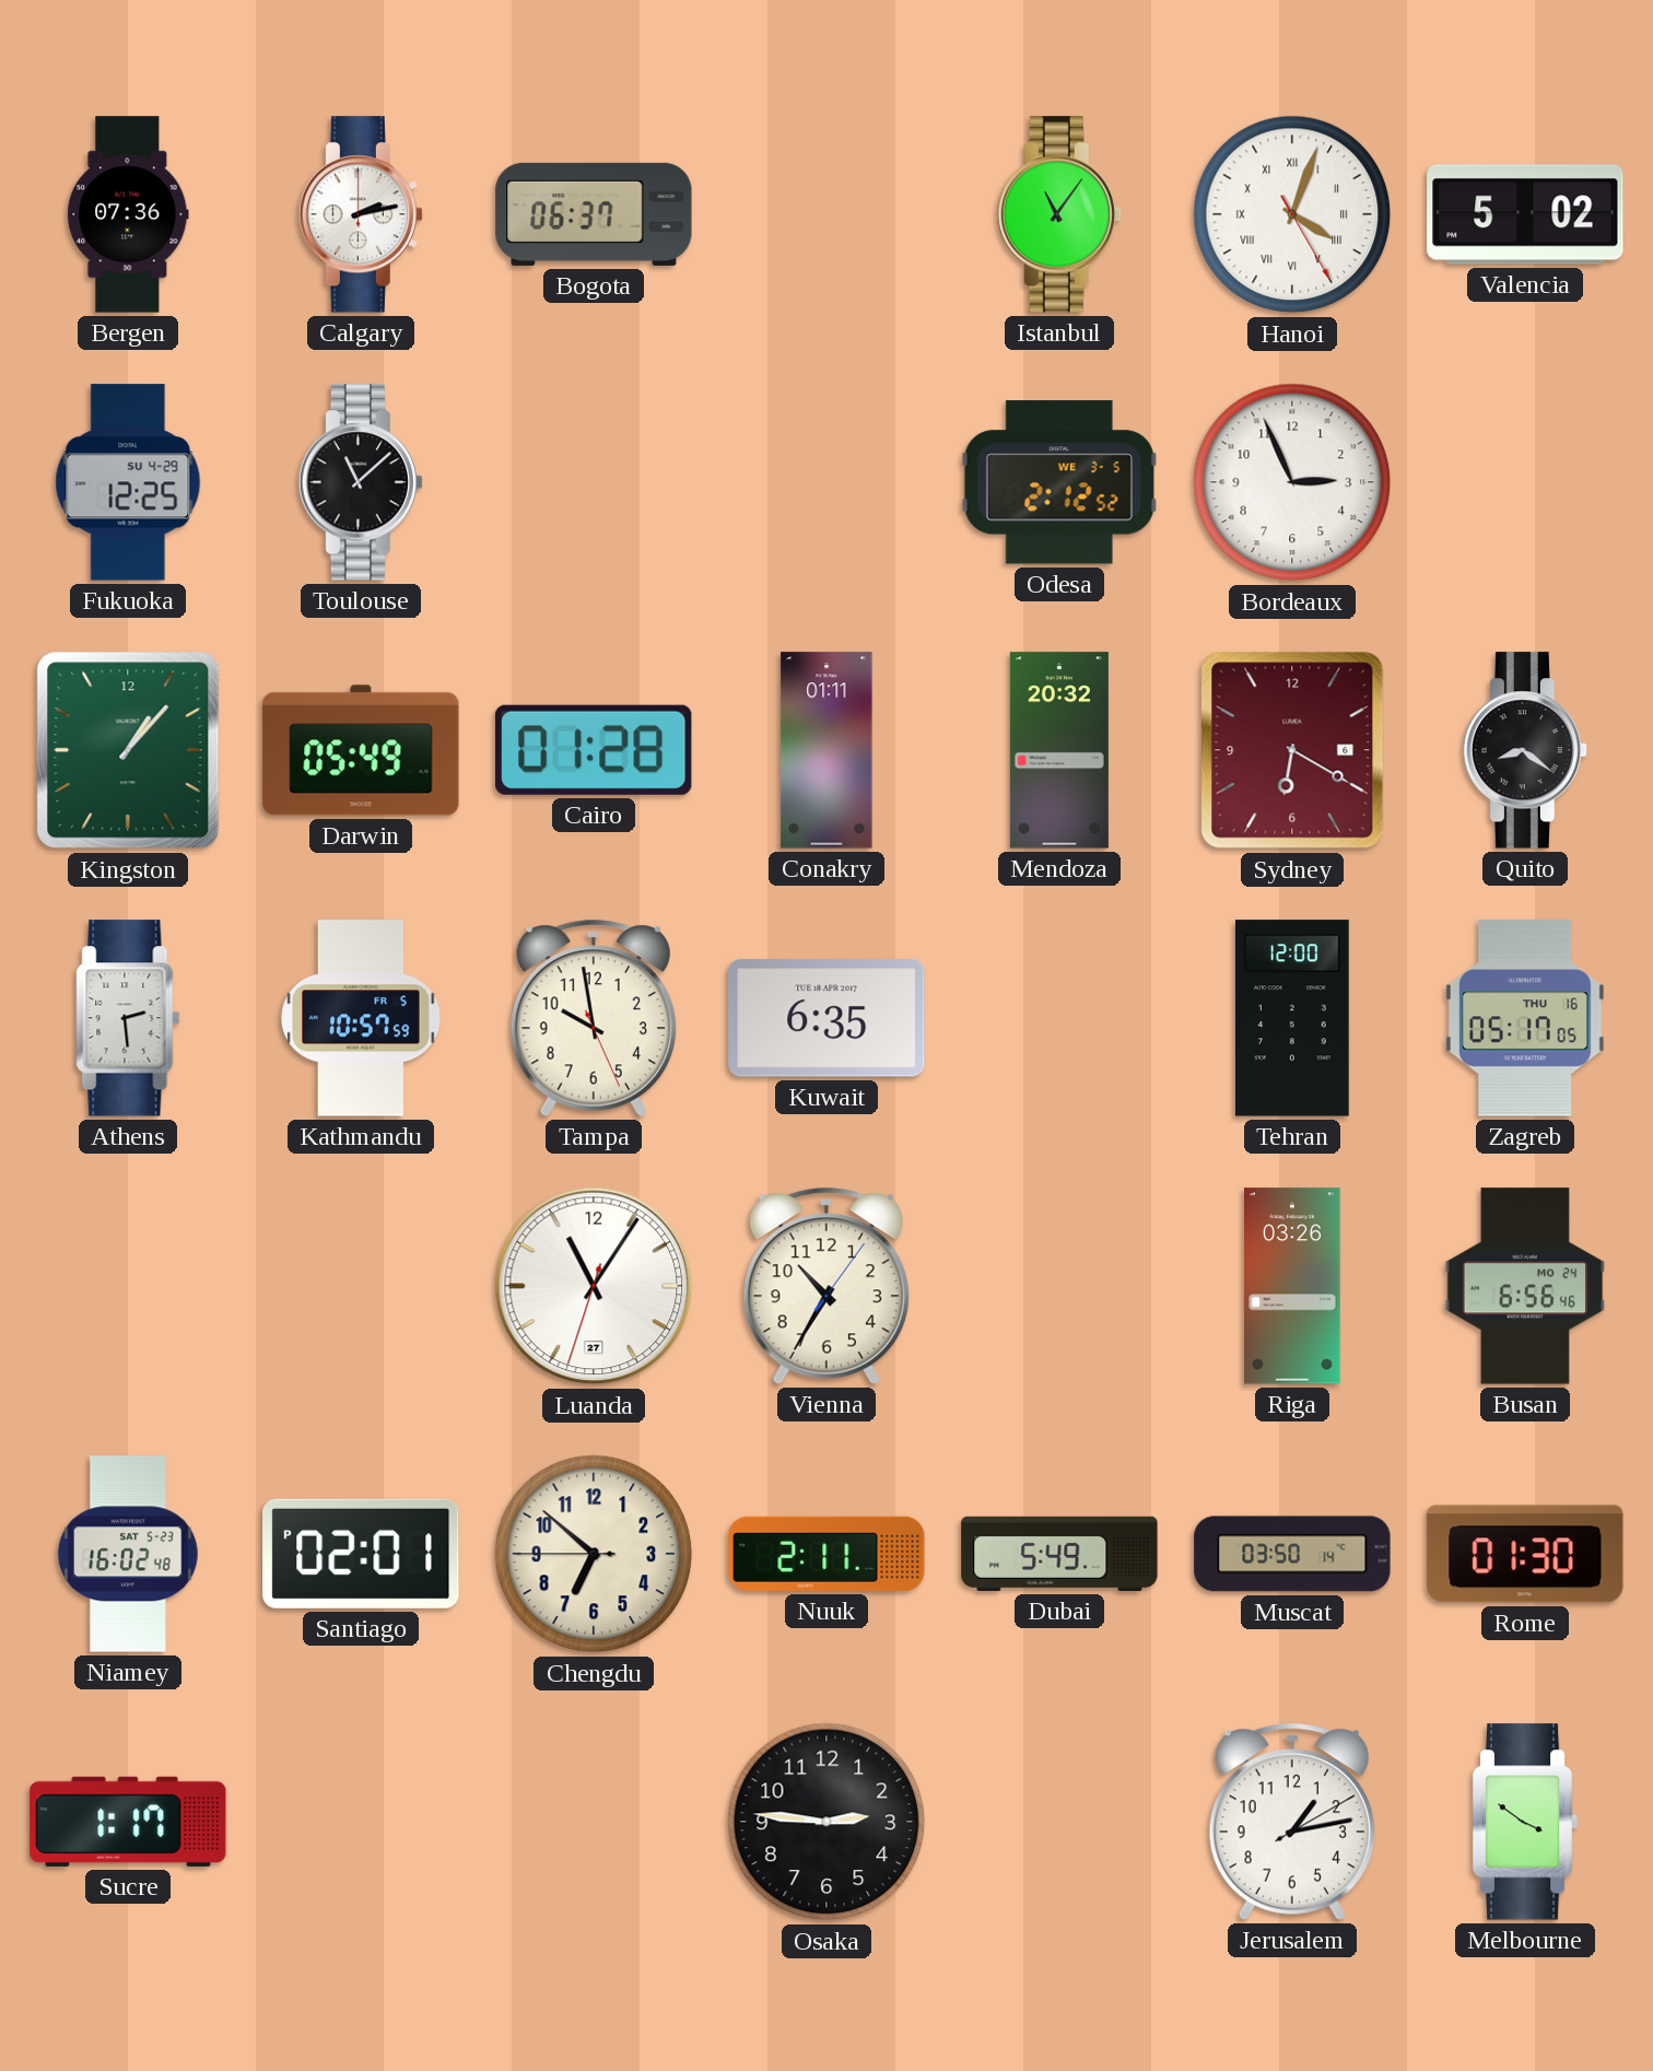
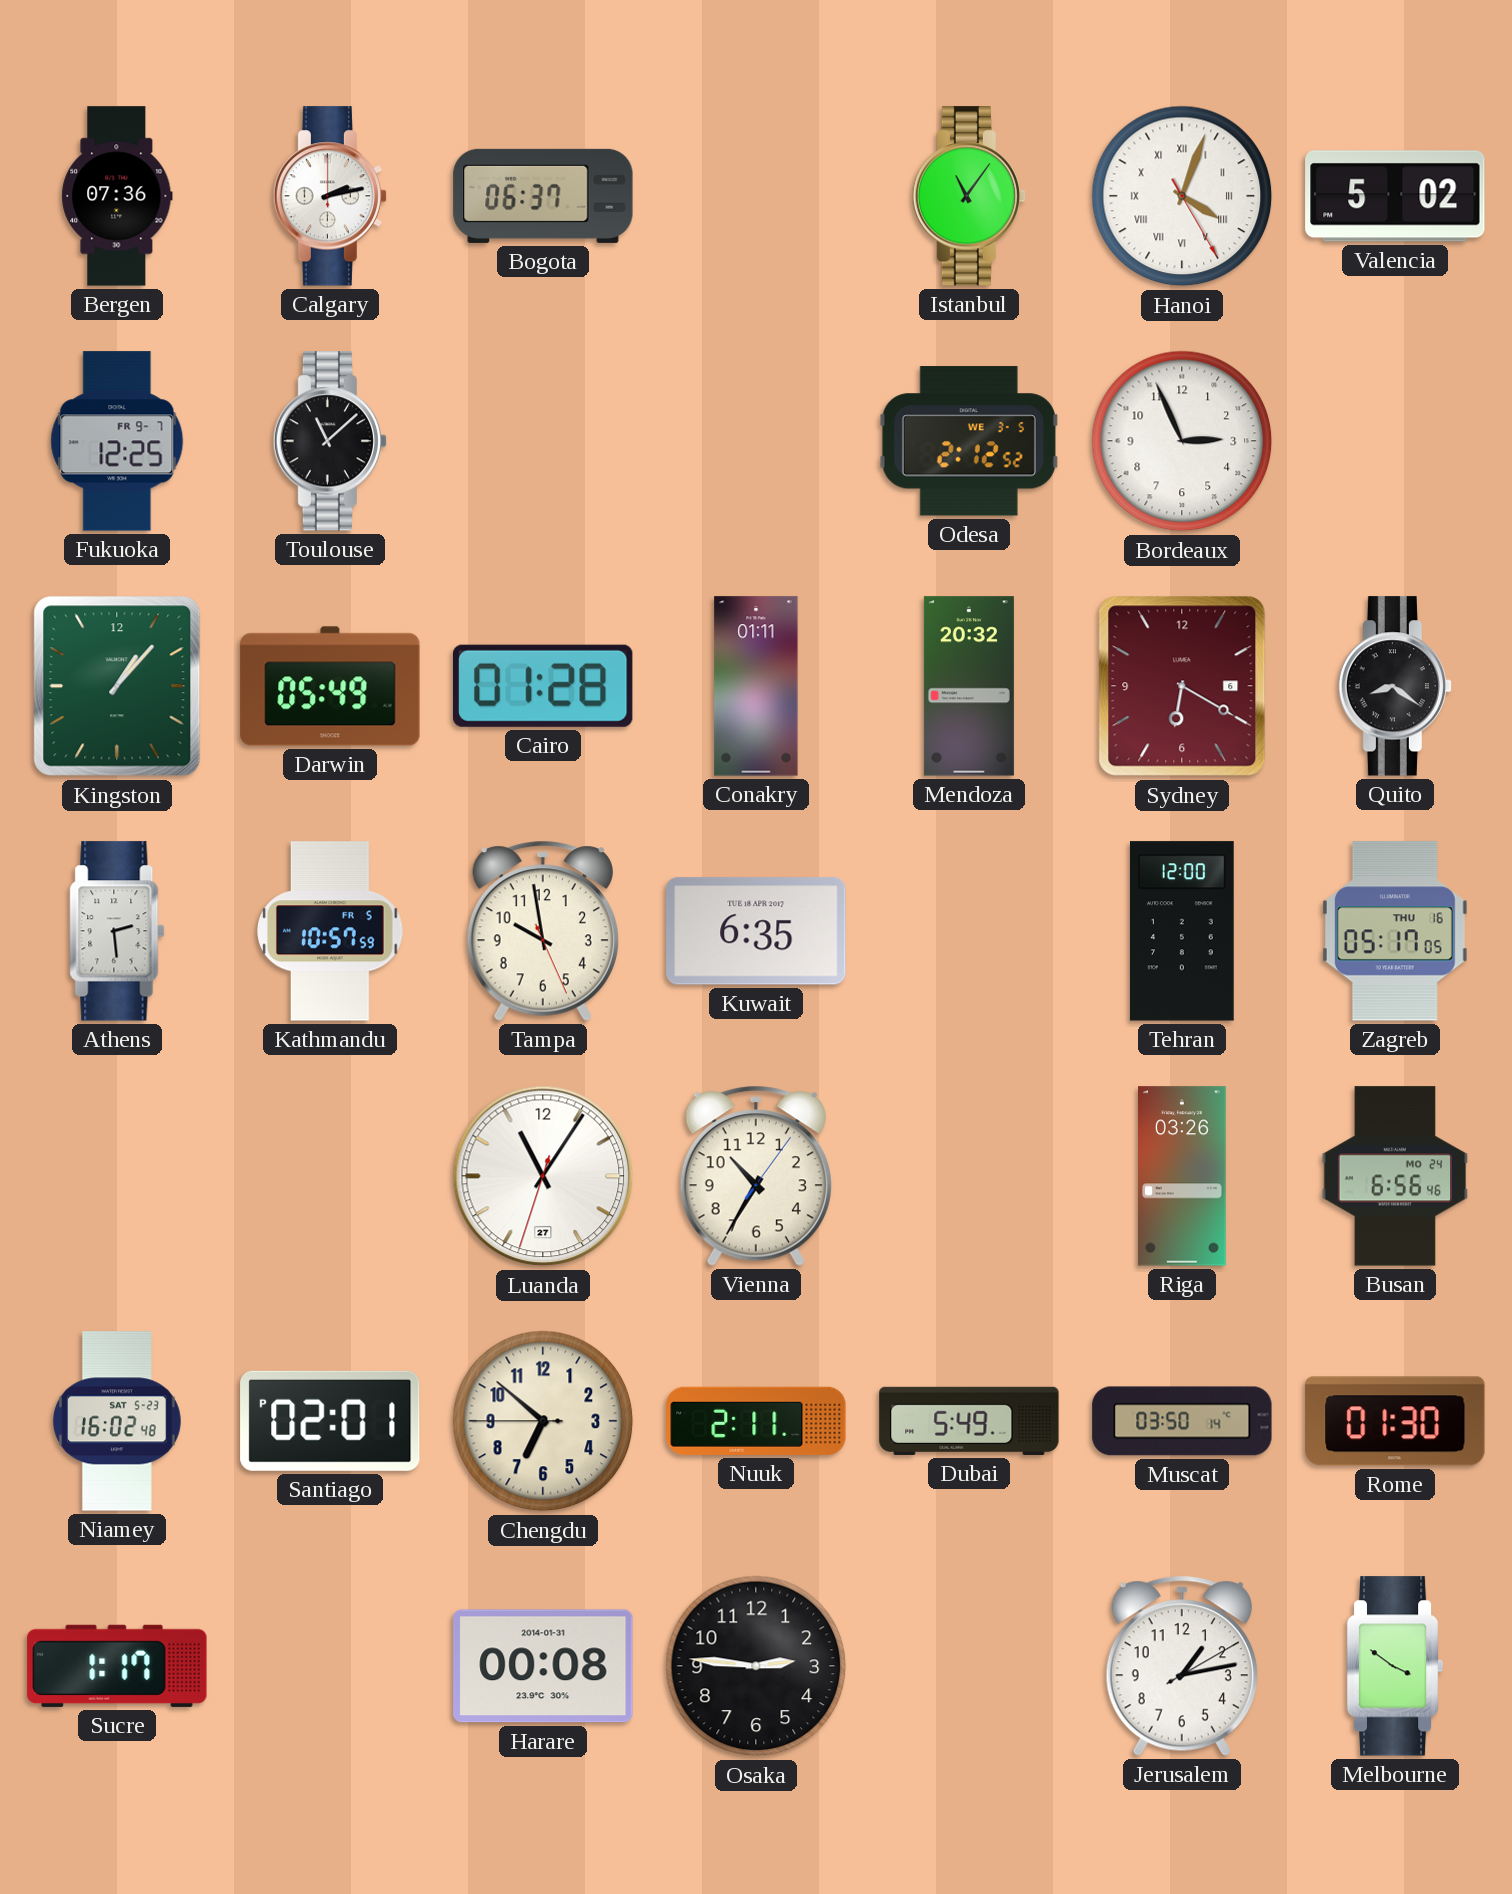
Fukuoka date: SU 4-29 -> FR 9-7
Harare: none -> 00:08
